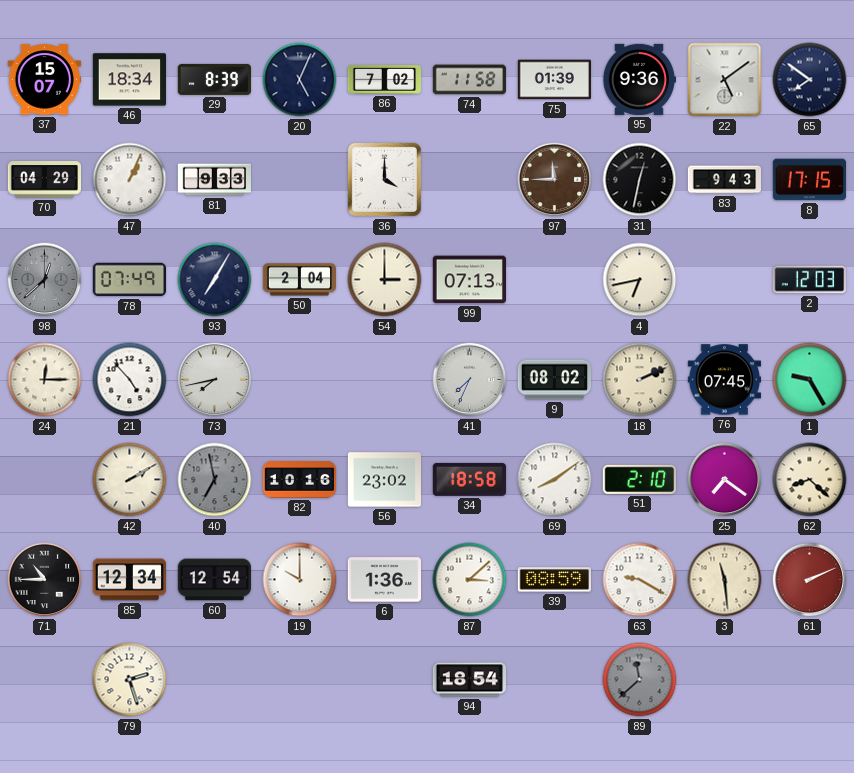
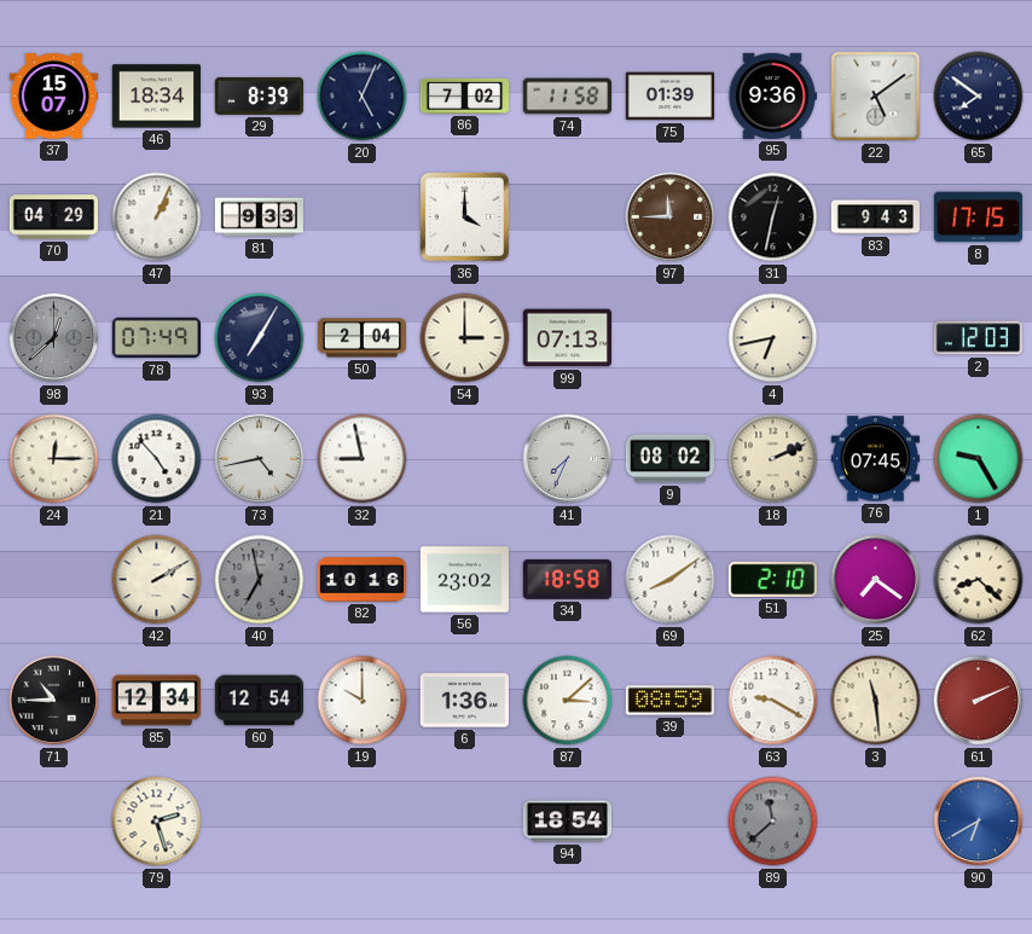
73: 7:43 -> 4:43
32: none -> 8:58
90: none -> 6:40
